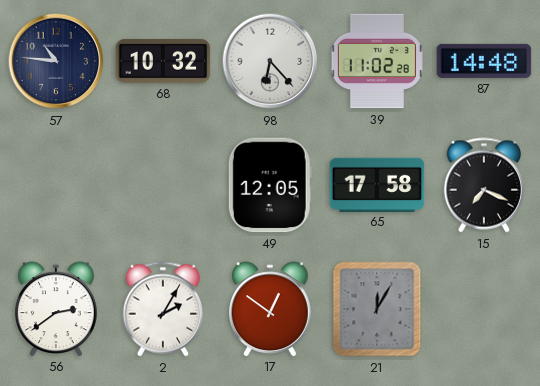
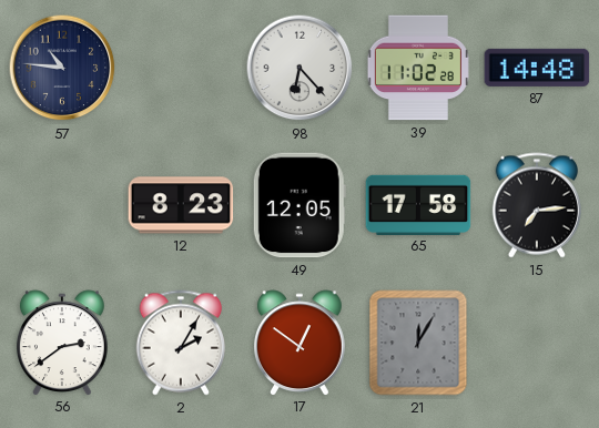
68: 10:32 -> none
12: none -> 8:23
15: 7:19 -> 7:14
